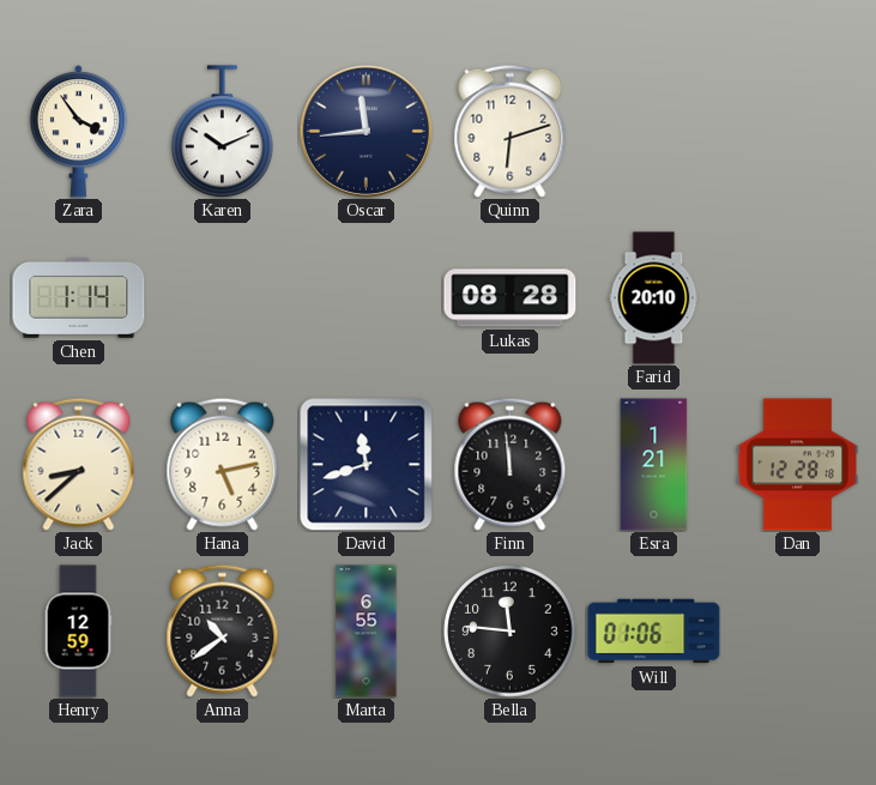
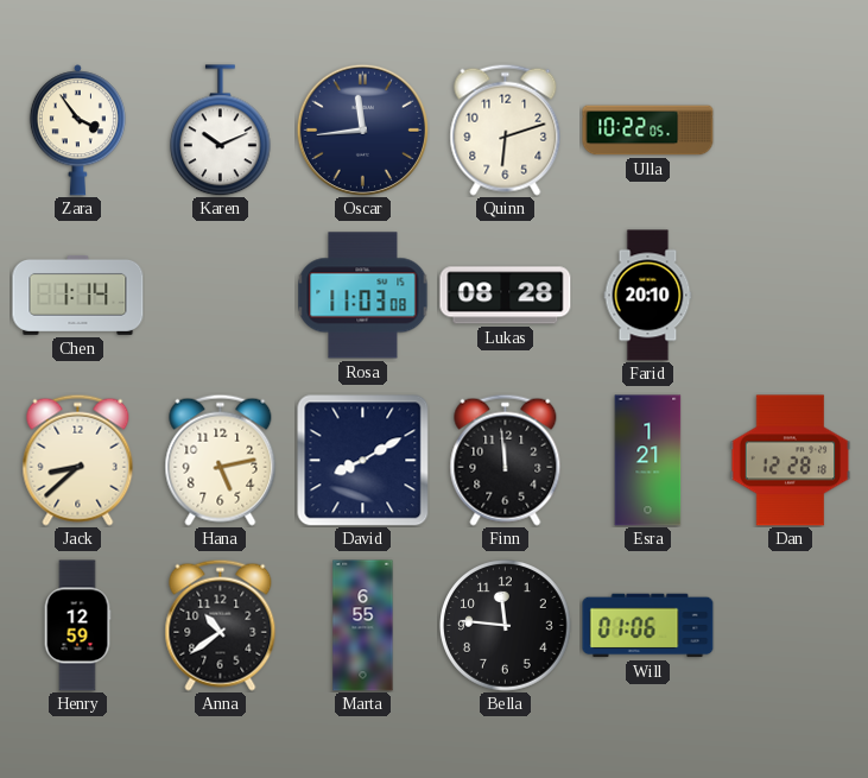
Ulla: none -> 10:22
Rosa: none -> 11:03
David: 11:42 -> 8:10
